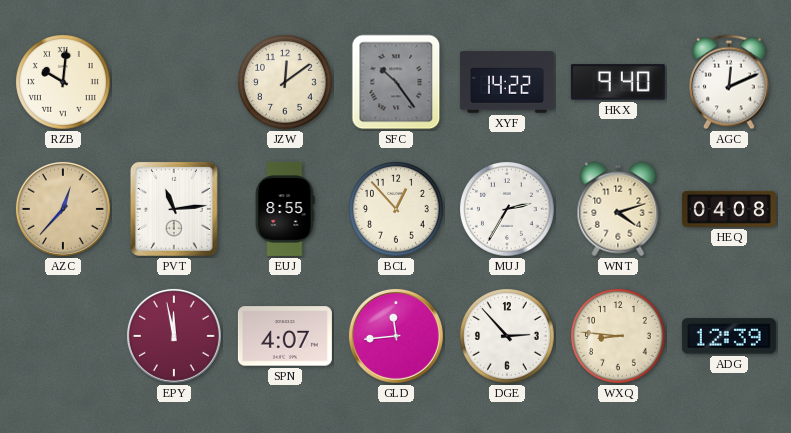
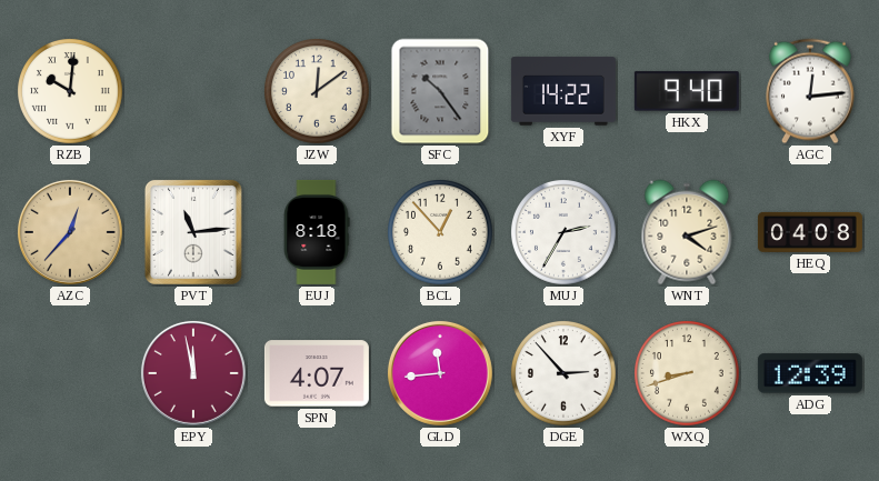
AGC: 12:11 -> 12:14
EUJ: 8:55 -> 8:18
WXQ: 8:46 -> 8:42
